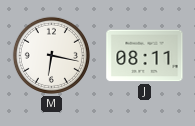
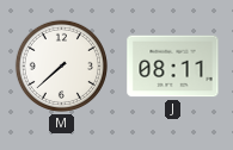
M: 6:17 -> 7:38
